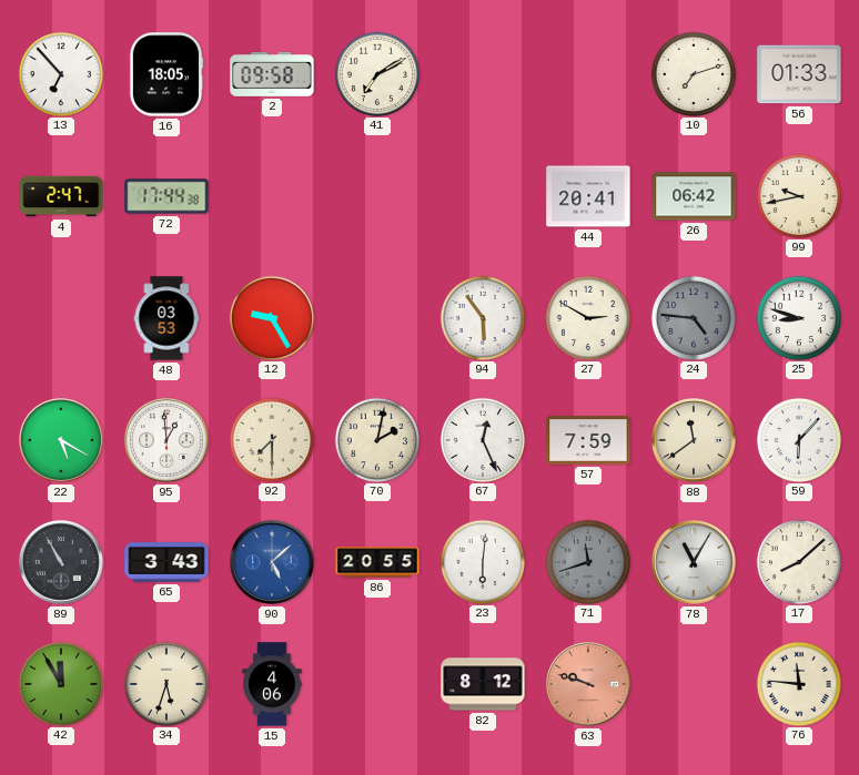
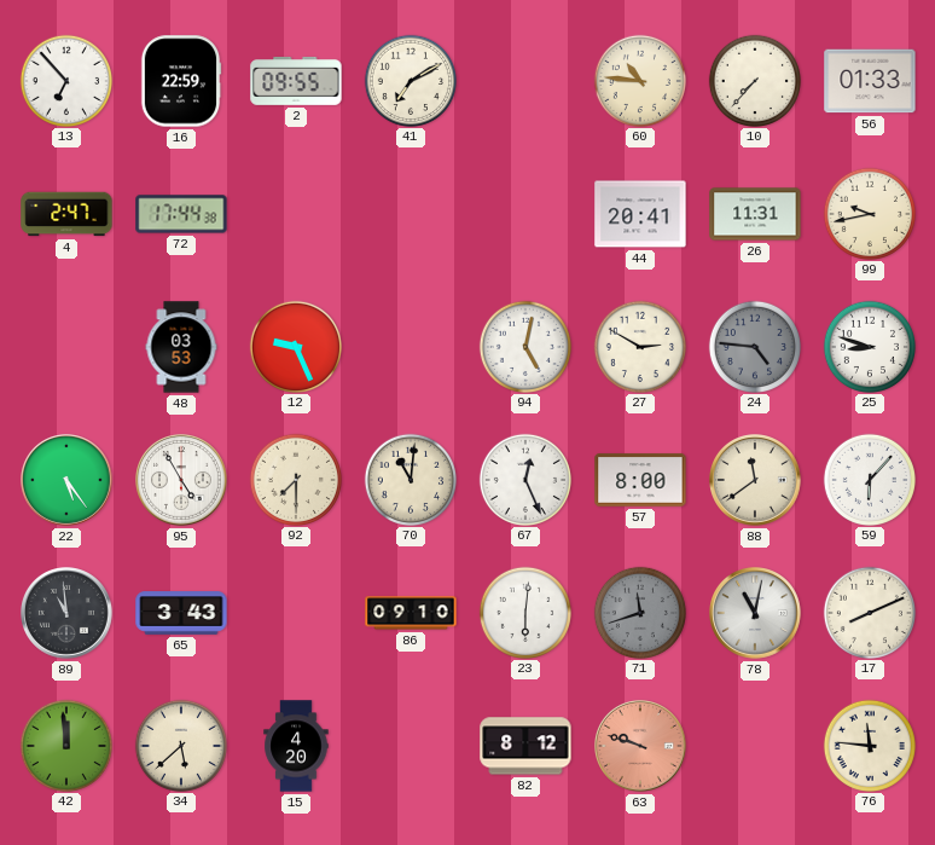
16: 18:05 -> 22:59
2: 09:58 -> 09:55
60: none -> 10:46
10: 7:12 -> 7:37
26: 06:42 -> 11:31
12: 9:25 -> 9:26
94: 5:54 -> 5:02
22: 5:20 -> 5:24
95: 12:59 -> 4:55
70: 2:02 -> 11:01
57: 7:59 -> 8:00
89: 10:55 -> 10:59
90: 5:08 -> none
86: 20:55 -> 09:10
78: 11:05 -> 11:02
17: 8:08 -> 8:11
42: 11:55 -> 11:59
34: 5:33 -> 5:38
15: 4:06 -> 4:20
